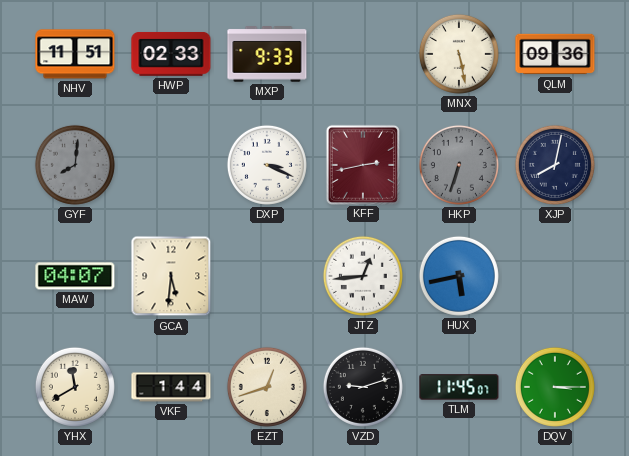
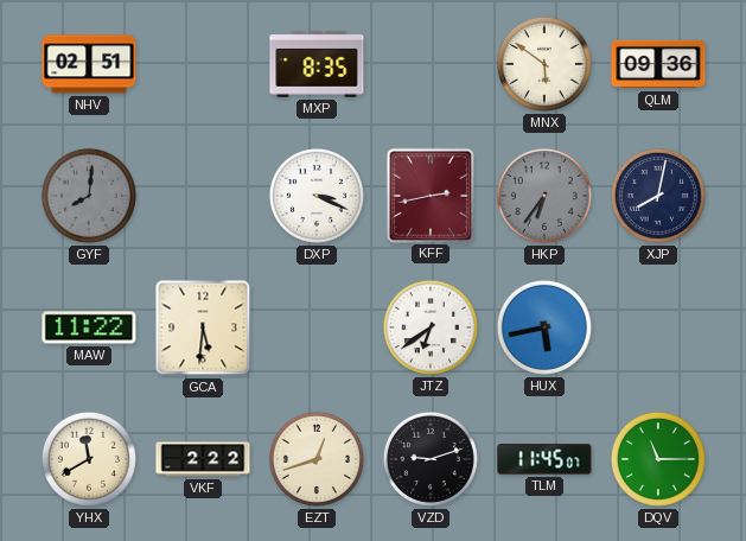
NHV: 11:51 -> 02:51
HWP: 02:33 -> none
MXP: 9:33 -> 8:35
MNX: 5:28 -> 5:51
HKP: 6:33 -> 6:36
MAW: 04:07 -> 11:22
JTZ: 12:44 -> 6:39
VKF: 1:44 -> 2:22
DQV: 3:15 -> 11:15
